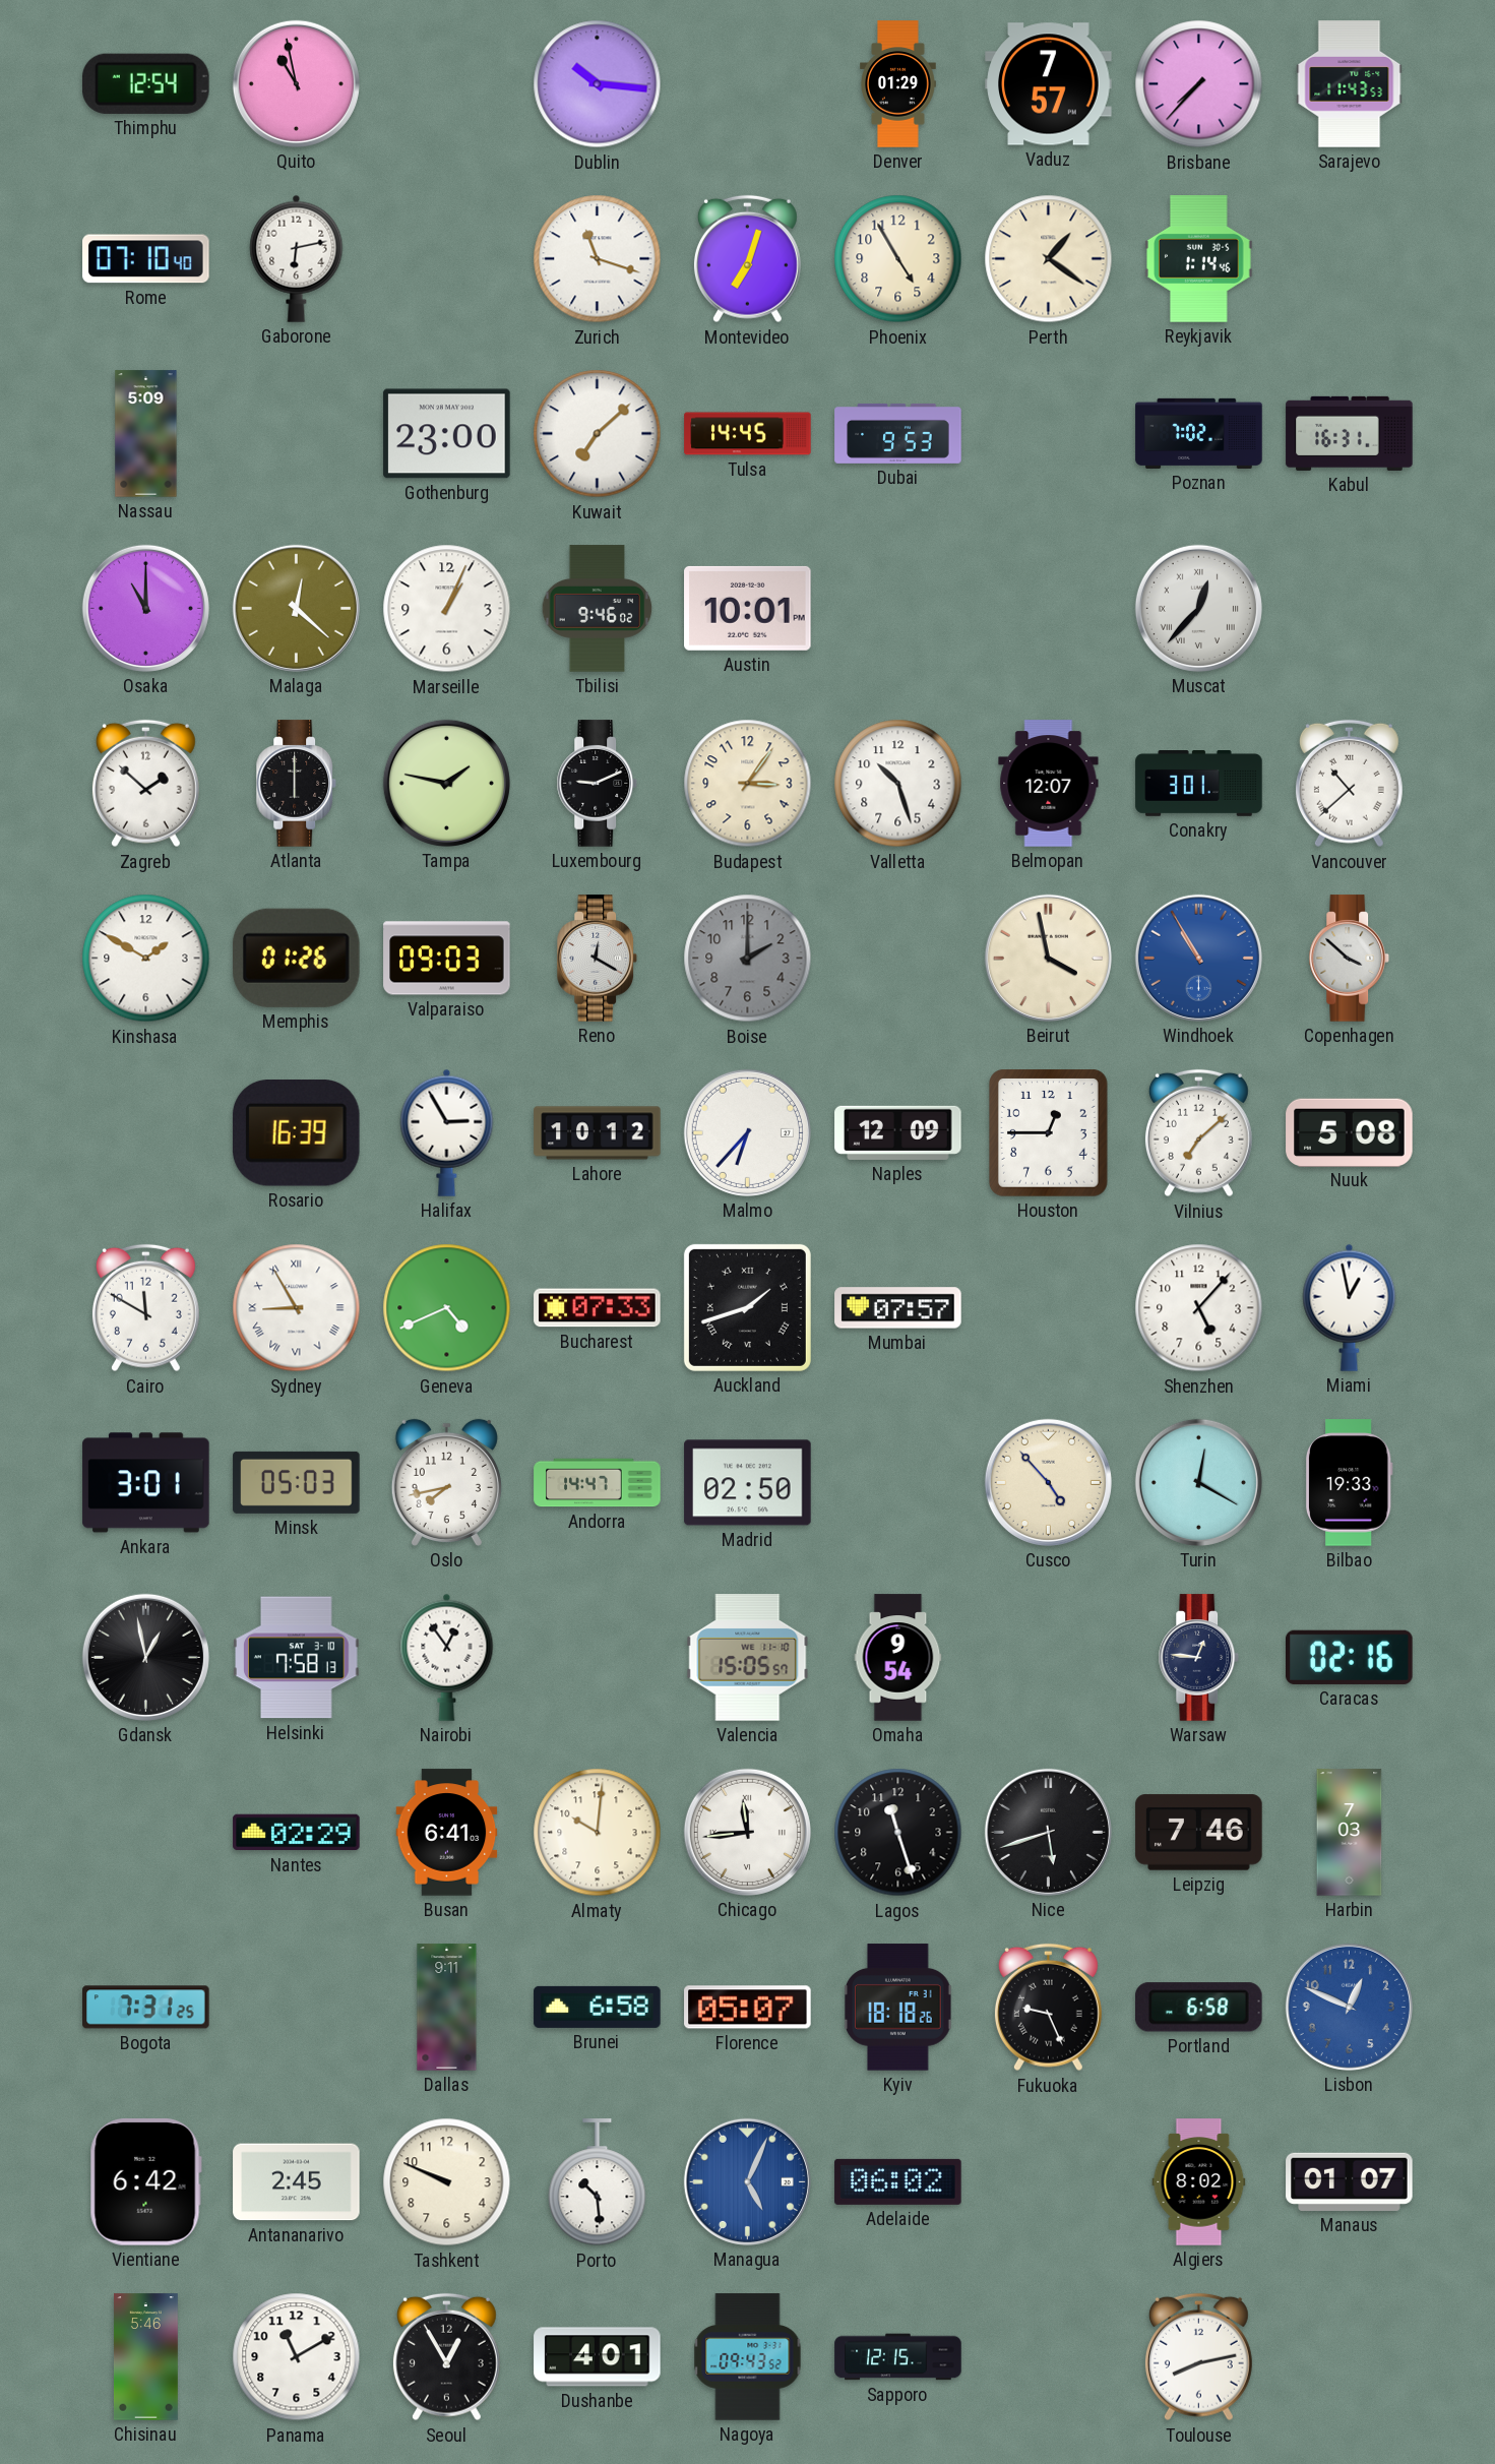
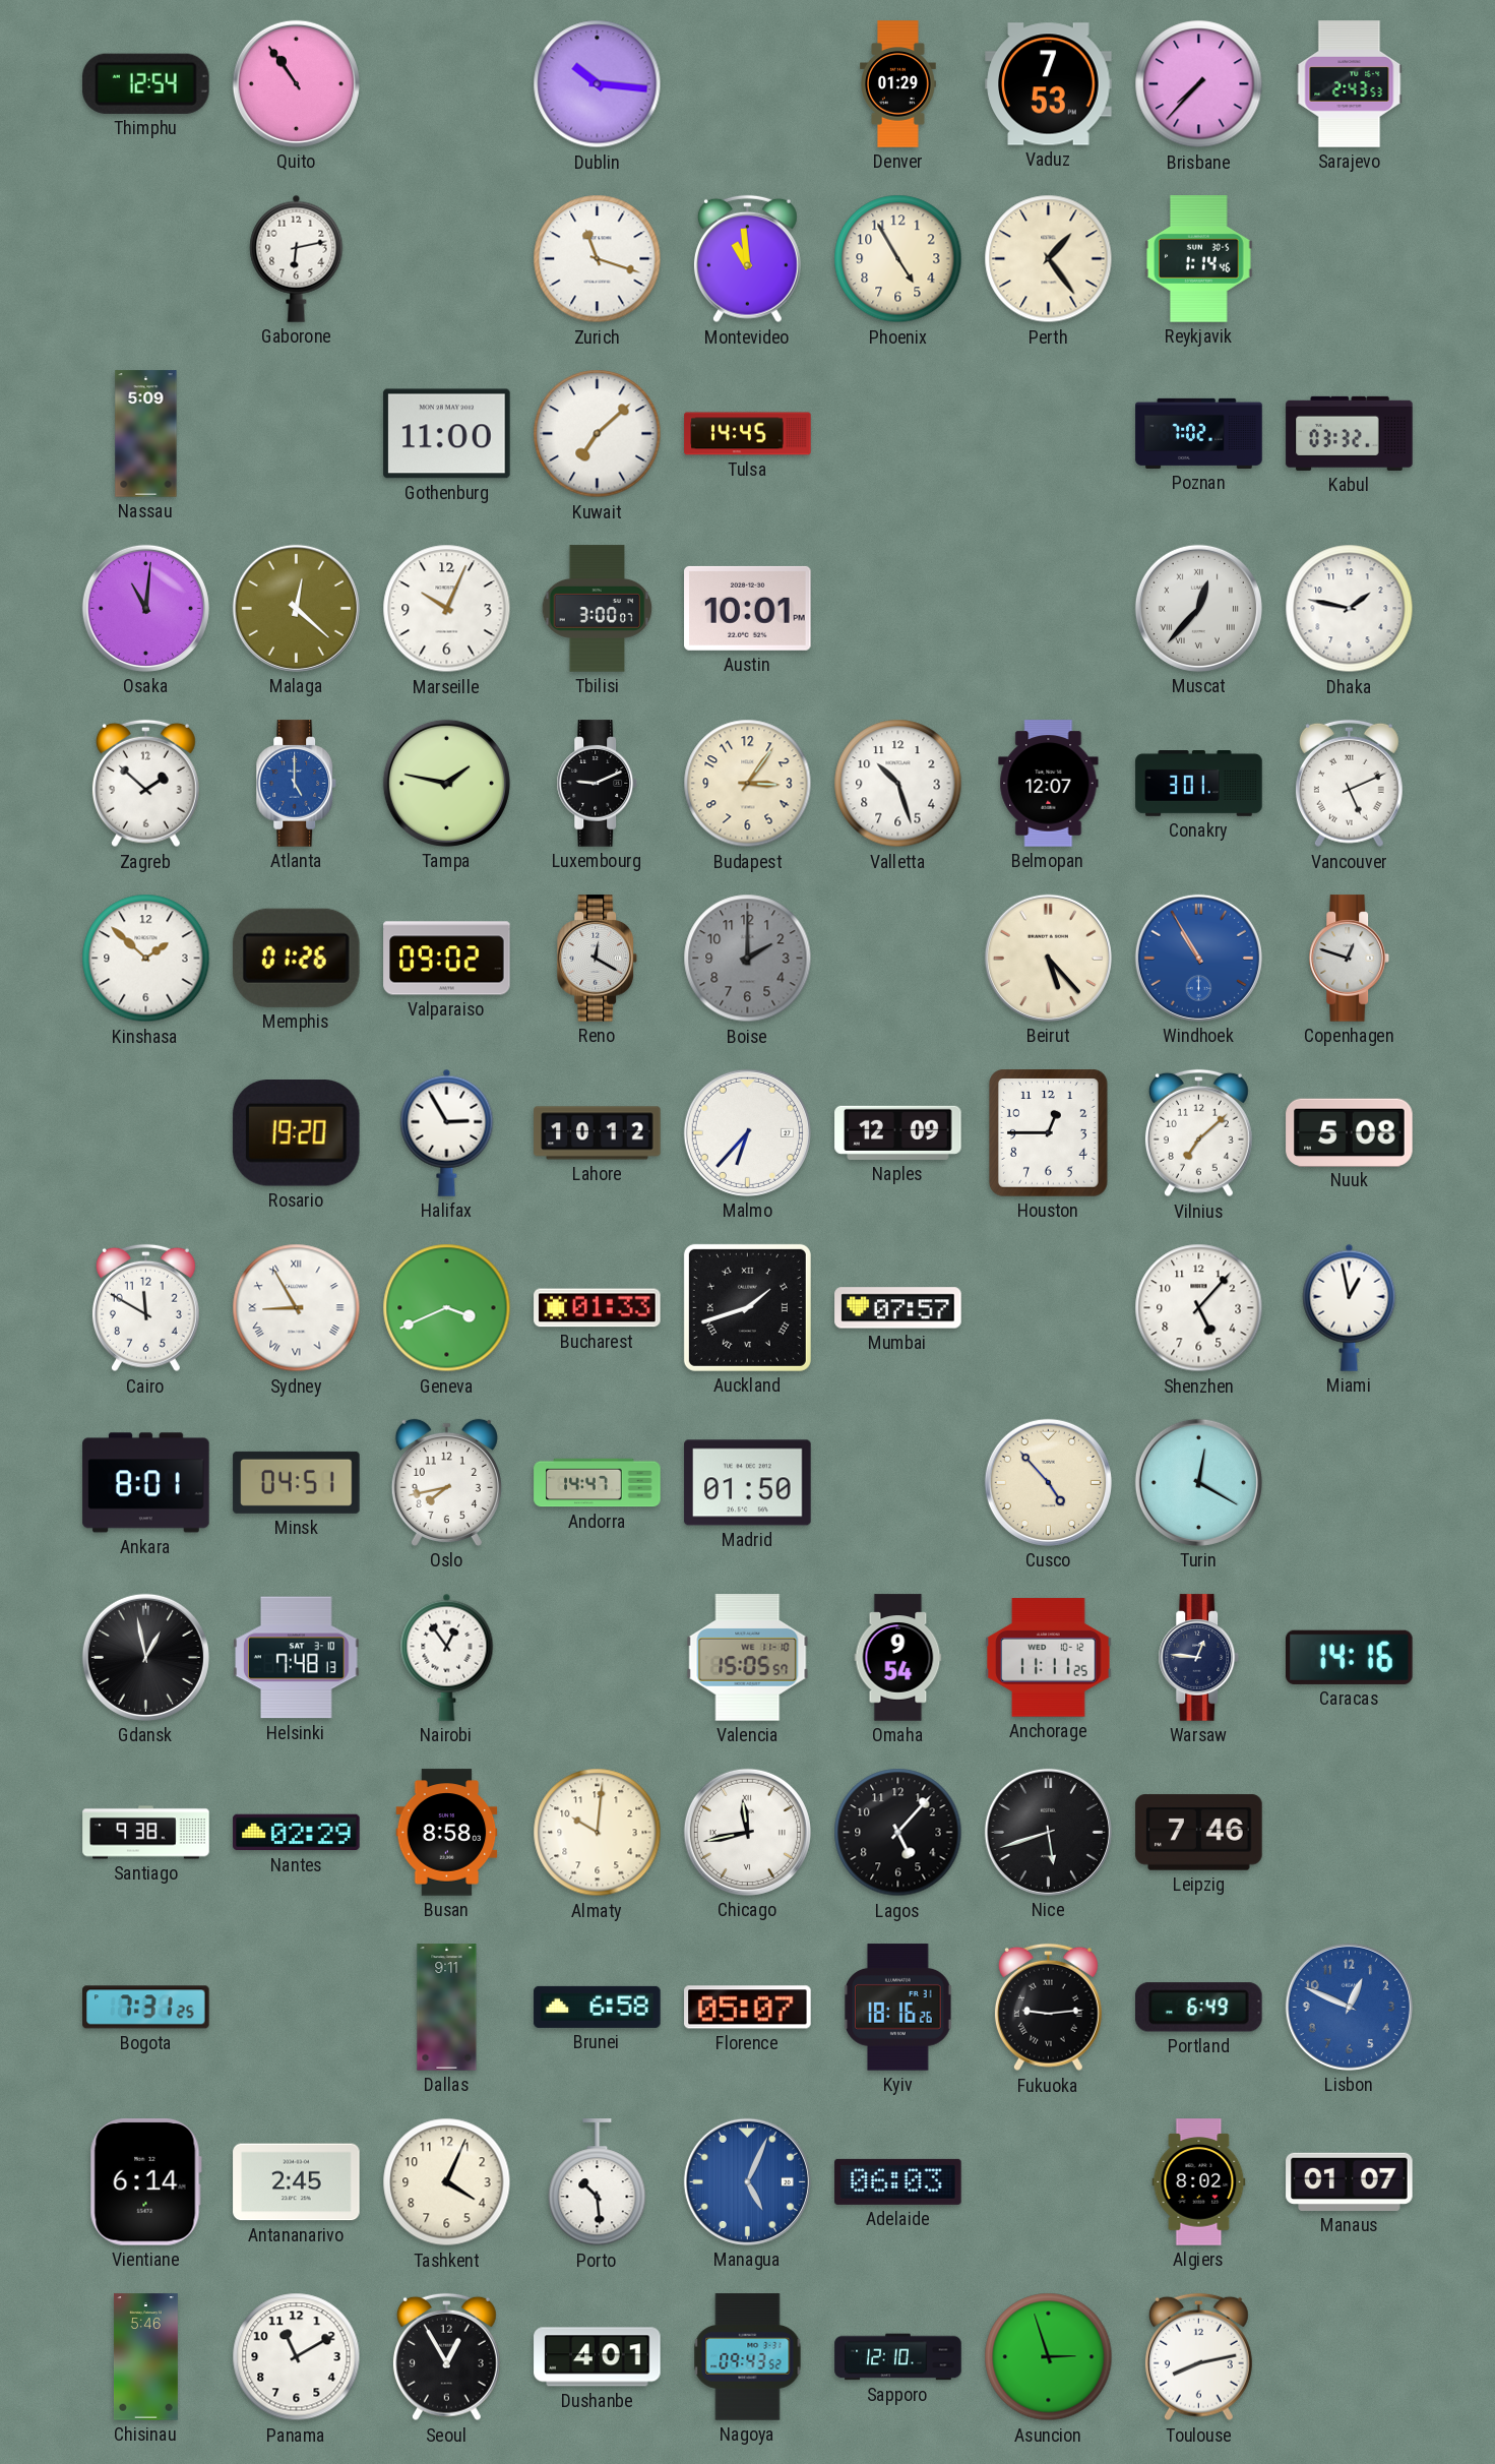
Quito: 10:58 -> 10:54
Vaduz: 7:57 -> 7:53
Sarajevo: 11:43 -> 2:43
Rome: 07:10 -> none
Montevideo: 7:03 -> 10:59
Perth: 1:21 -> 1:24
Gothenburg: 23:00 -> 11:00
Dubai: 9:53 -> none
Kabul: 16:31 -> 03:32
Osaka: 11:00 -> 11:01
Marseille: 1:04 -> 10:04
Tbilisi: 9:46 -> 3:00
Dhaka: none -> 1:47
Atlanta: 6:00 -> 5:00
Atlanta dial: black -> blue
Vancouver: 10:38 -> 5:11
Kinshasa: 1:50 -> 1:52
Valparaiso: 09:03 -> 09:02
Beirut: 3:58 -> 5:23
Copenhagen: 3:52 -> 12:48
Rosario: 16:39 -> 19:20
Geneva: 4:41 -> 3:41
Bucharest: 07:33 -> 01:33
Ankara: 3:01 -> 8:01
Minsk: 05:03 -> 04:51
Madrid: 02:50 -> 01:50
Bilbao: 19:33 -> none
Helsinki: 7:58 -> 7:48
Anchorage: none -> 11:11
Caracas: 02:16 -> 14:16
Santiago: none -> 9:38
Busan: 6:41 -> 8:58
Chicago: 11:44 -> 11:43
Lagos: 11:27 -> 5:07
Harbin: 7:03 -> none
Kyiv: 18:18 -> 18:16
Fukuoka: 9:26 -> 9:14
Portland: 6:58 -> 6:49
Vientiane: 6:42 -> 6:14
Tashkent: 9:49 -> 4:04
Adelaide: 06:02 -> 06:03
Sapporo: 12:15 -> 12:10
Asuncion: none -> 2:57
